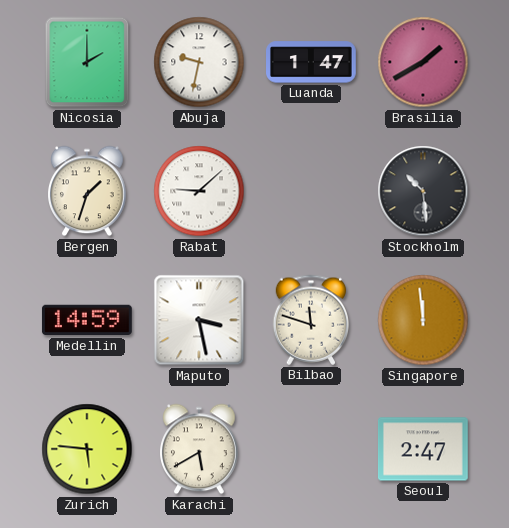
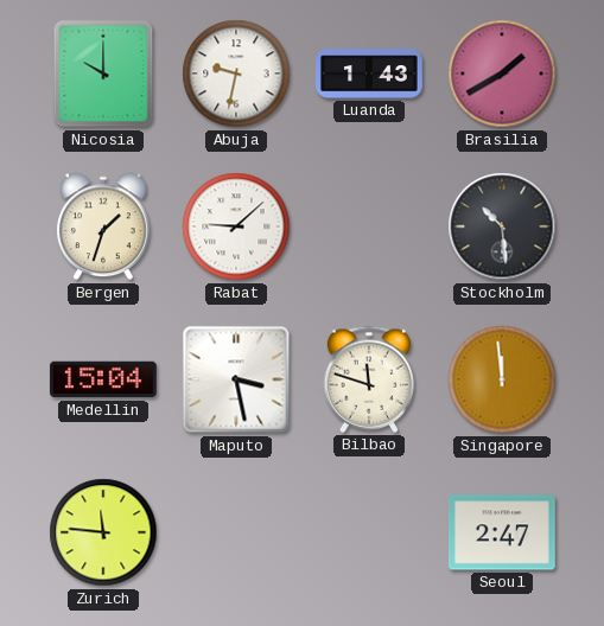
Nicosia: 2:00 -> 10:00
Luanda: 1:47 -> 1:43
Medellin: 14:59 -> 15:04
Zurich: 5:46 -> 11:46
Karachi: 5:40 -> none
